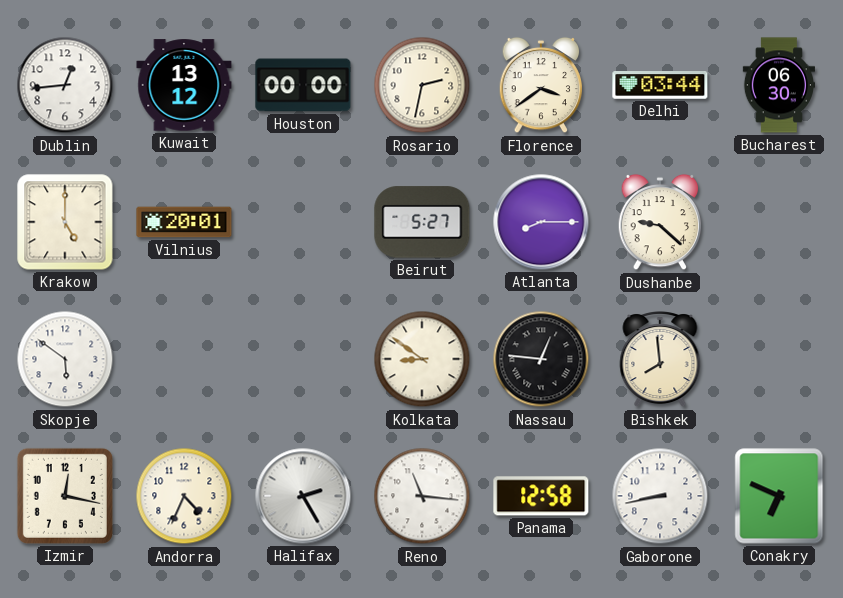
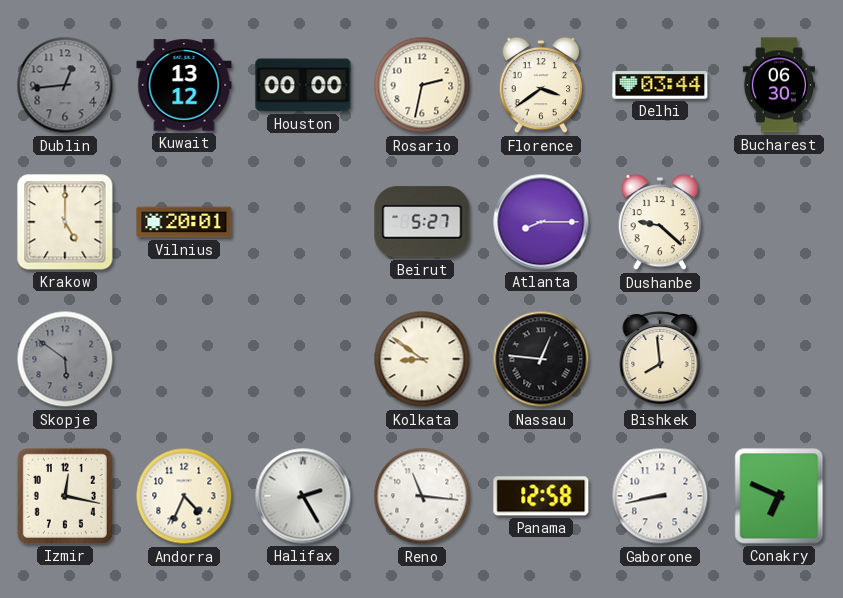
Dublin dial: white -> grey
Skopje dial: white -> grey
